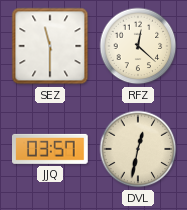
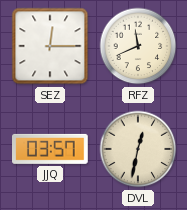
SEZ: 11:30 -> 12:15
RFZ: 12:22 -> 11:41
